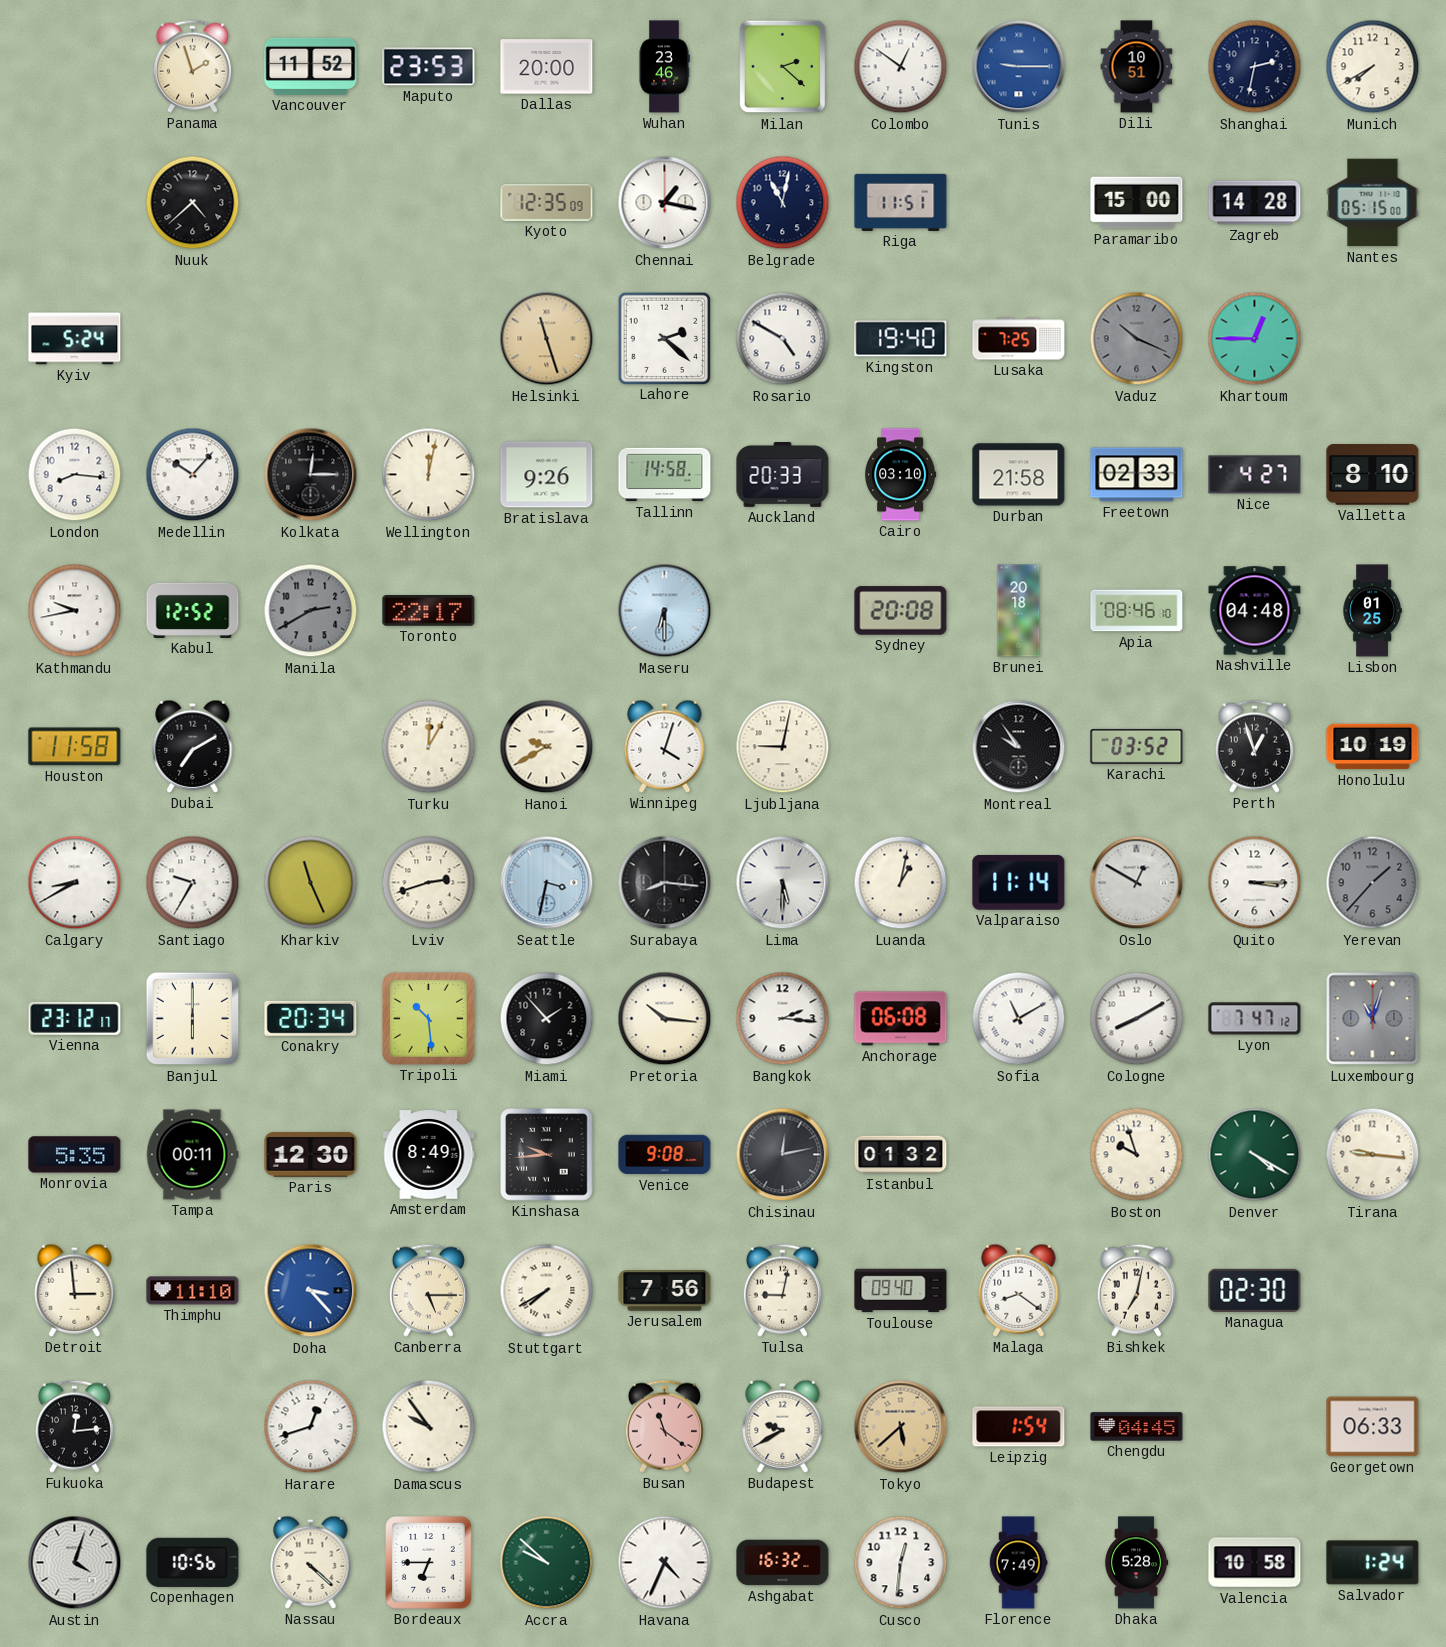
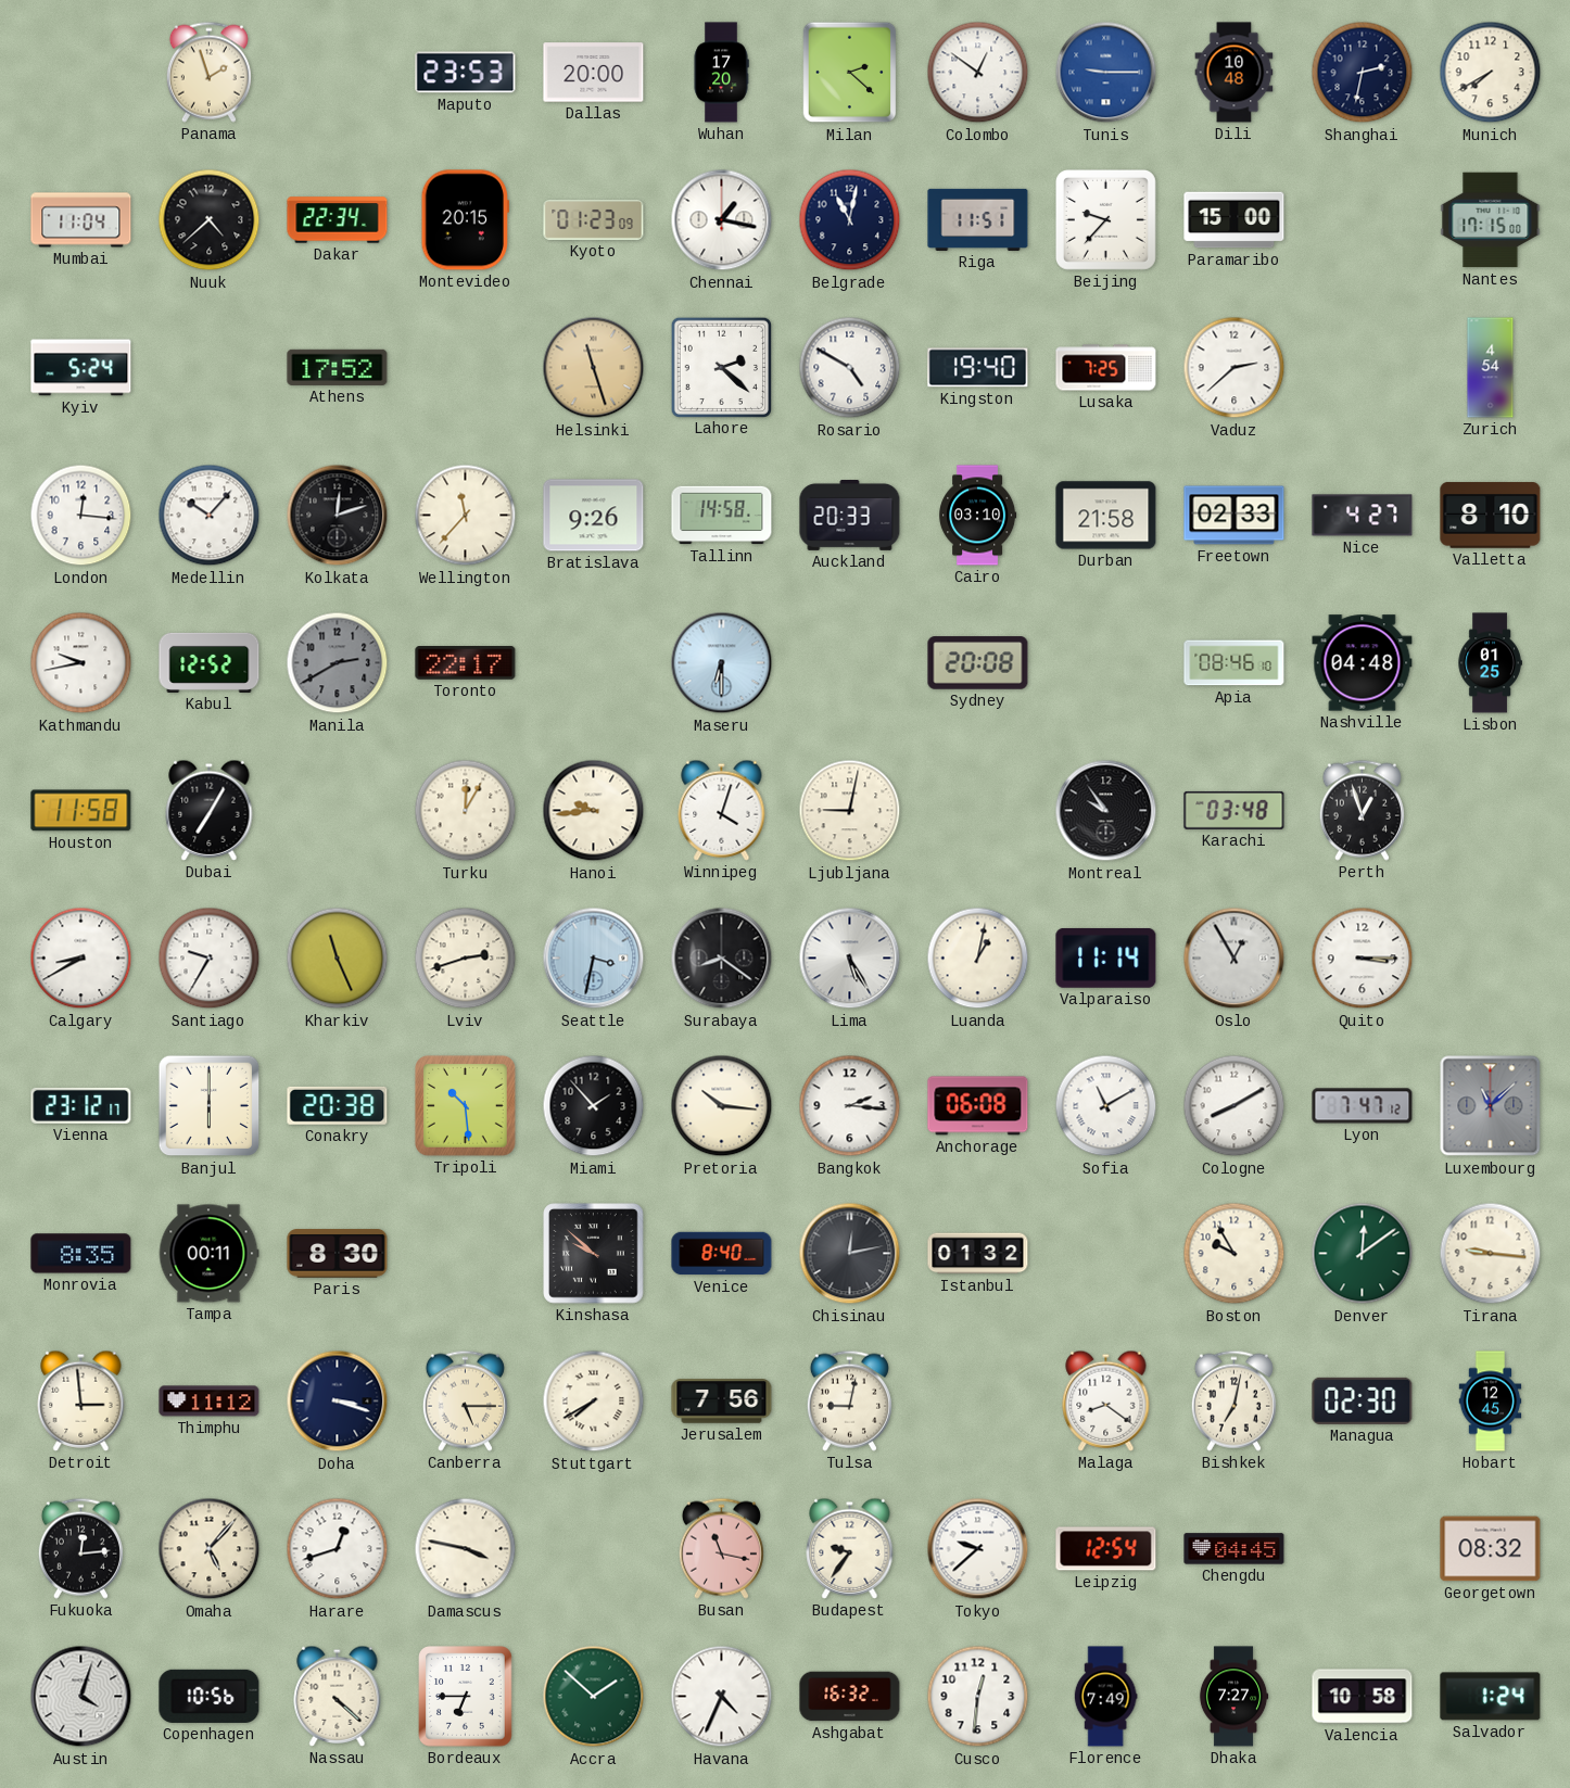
Vancouver: 11:52 -> none
Wuhan: 23:46 -> 17:20
Dili: 10:51 -> 10:48
Mumbai: none -> 11:04
Dakar: none -> 22:34
Montevideo: none -> 20:15
Kyoto: 12:35 -> 01:23
Beijing: none -> 9:37
Zagreb: 14:28 -> none
Nantes: 05:15 -> 17:15
Athens: none -> 17:52
Vaduz: 10:19 -> 2:38
Vaduz dial: grey -> white
Khartoum: 12:45 -> none
Zurich: none -> 4:54
London: 8:16 -> 12:16
Kolkata: 12:15 -> 12:12
Wellington: 12:02 -> 11:37
Brunei: 20:18 -> none
Dubai: 7:10 -> 7:05
Hanoi: 9:40 -> 9:44
Karachi: 03:52 -> 03:48
Honolulu: 10:19 -> none
Surabaya: 8:16 -> 8:21
Lima: 5:30 -> 5:25
Oslo: 12:50 -> 12:55
Yerevan: 1:37 -> none
Conakry: 20:34 -> 20:38
Luxembourg: 11:03 -> 11:08
Monrovia: 5:35 -> 8:35
Paris: 12:30 -> 8:30
Amsterdam: 8:49 -> none
Kinshasa: 9:44 -> 9:52
Venice: 9:08 -> 8:40
Boston: 9:57 -> 9:55
Denver: 4:20 -> 12:09
Thimphu: 11:10 -> 11:12
Doha: 3:23 -> 3:18
Doha dial: blue -> navy
Toulouse: 09:40 -> none
Hobart: none -> 12:45
Omaha: none -> 5:07
Damascus: 9:54 -> 3:47
Busan: 11:21 -> 11:17
Budapest: 9:40 -> 9:36
Tokyo: 5:38 -> 9:38
Tokyo dial: champagne -> white
Leipzig: 1:54 -> 12:54
Georgetown: 06:33 -> 08:32
Accra: 9:52 -> 1:52
Dhaka: 5:28 -> 7:27
